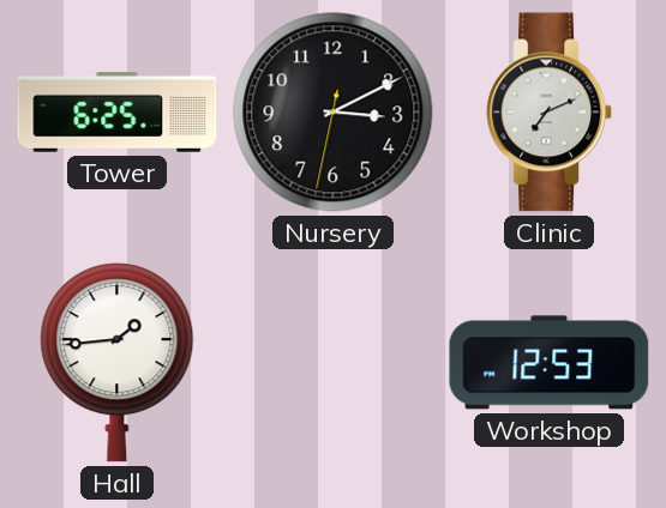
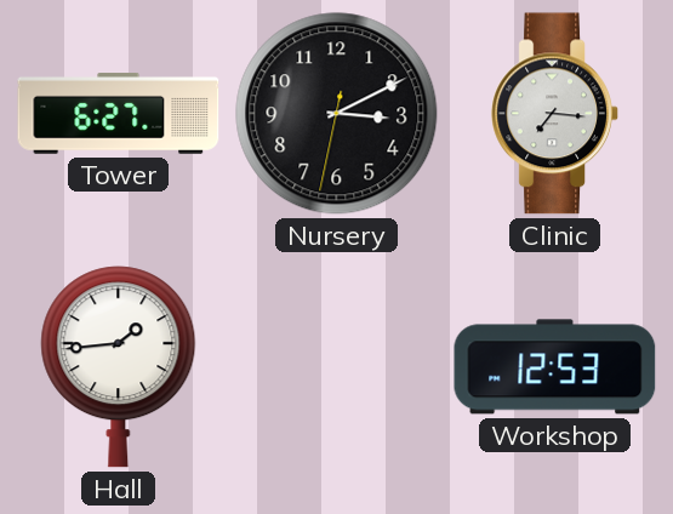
Tower: 6:25 -> 6:27
Clinic: 7:11 -> 7:16
